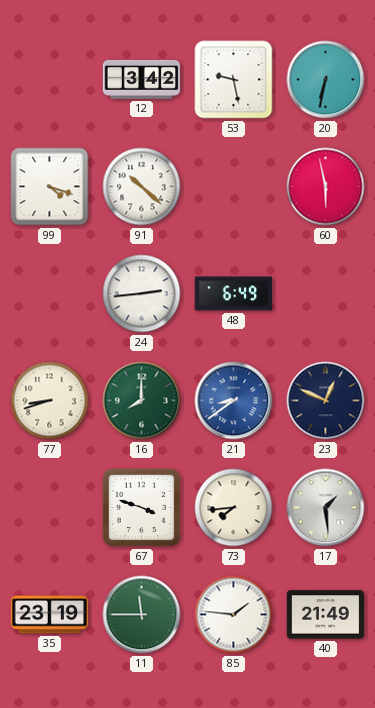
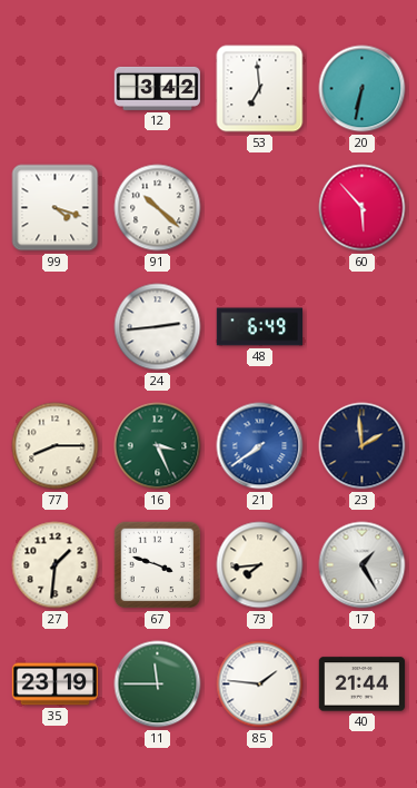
53: 9:28 -> 6:59
60: 5:58 -> 5:53
77: 8:42 -> 8:15
16: 8:00 -> 3:26
21: 8:39 -> 7:39
23: 12:49 -> 1:59
27: none -> 1:31
17: 1:29 -> 1:25
40: 21:49 -> 21:44
